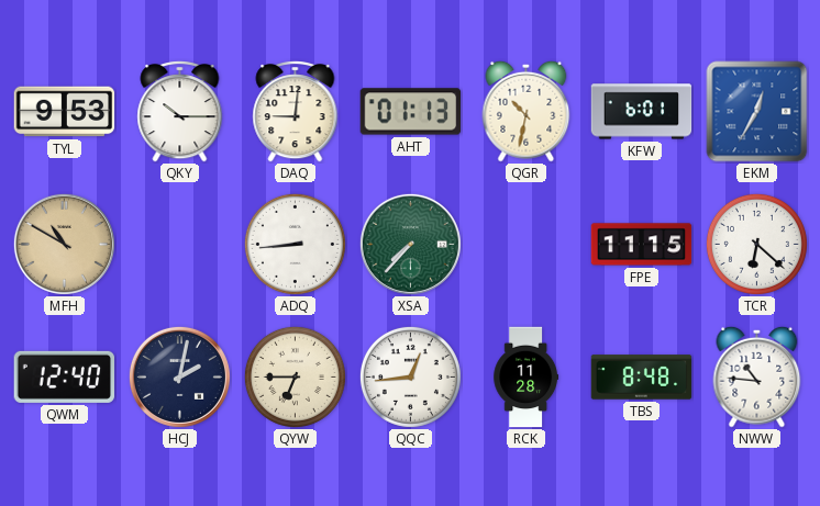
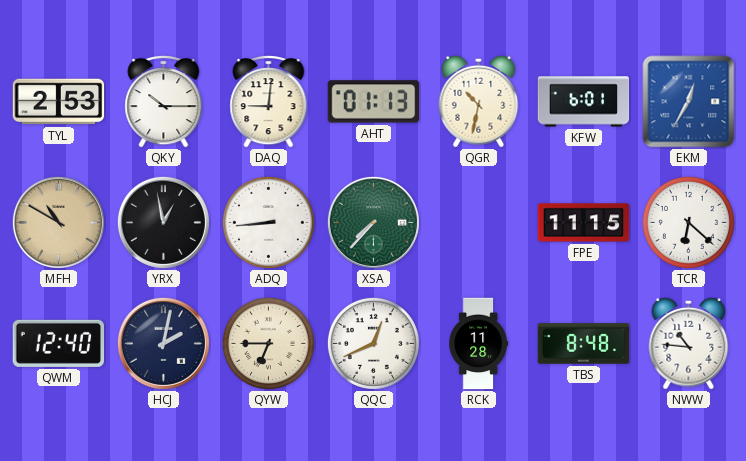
TYL: 9:53 -> 2:53
YRX: none -> 12:58
QQC: 12:44 -> 12:41
